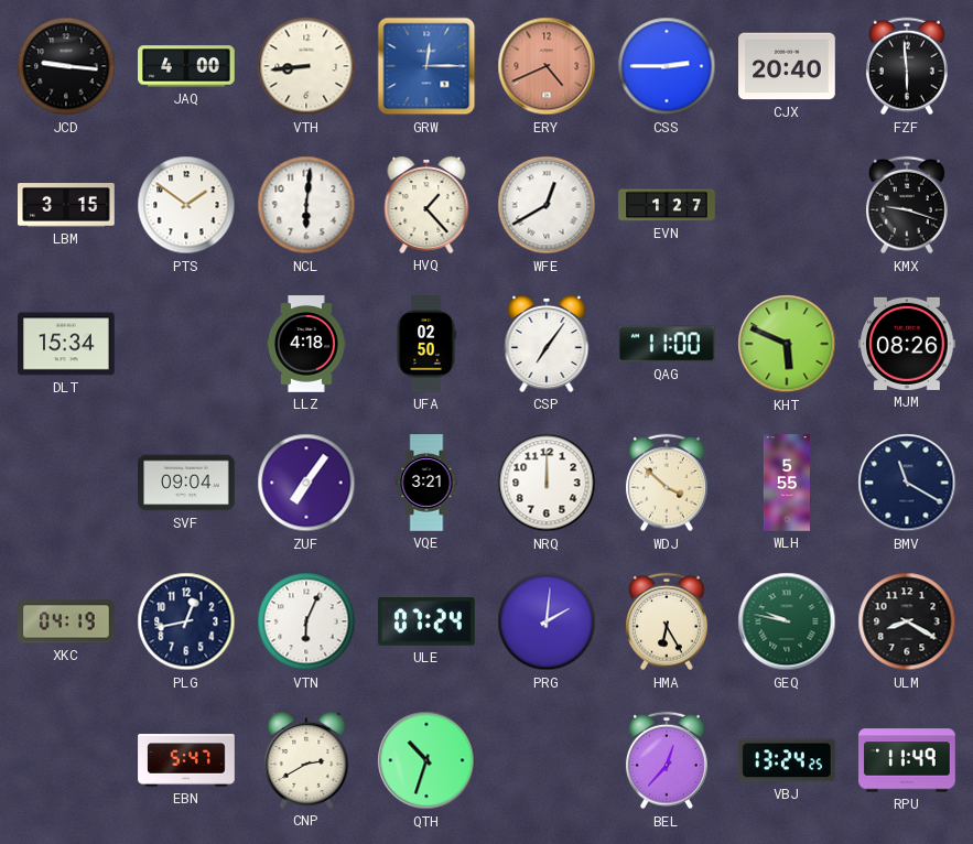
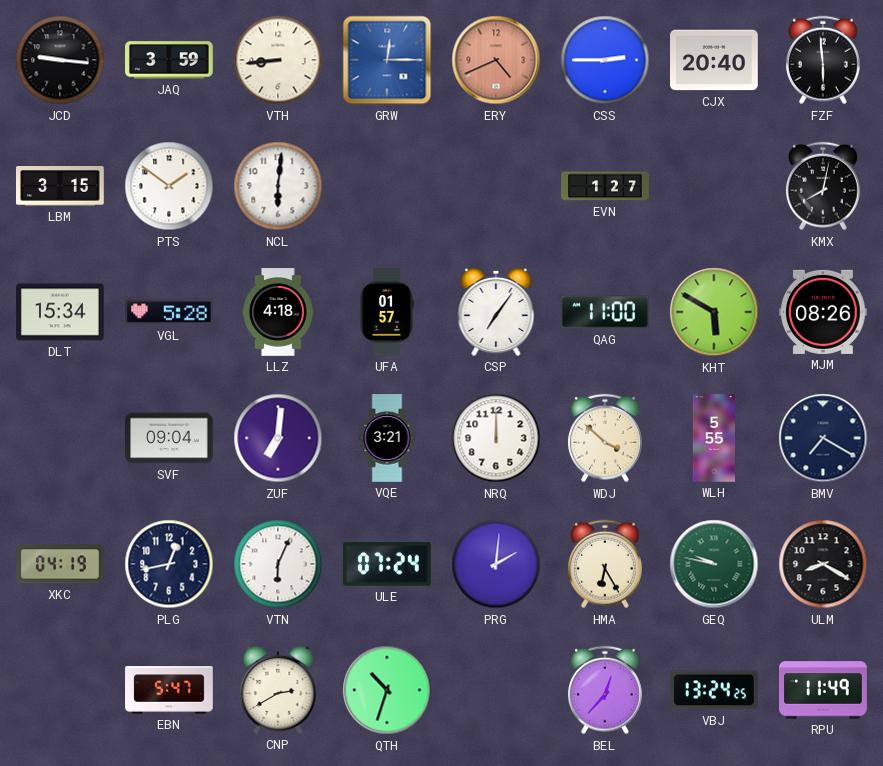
JAQ: 4:00 -> 3:59
HVQ: 1:23 -> none
WFE: 12:40 -> none
KMX: 9:18 -> 8:02
VGL: none -> 5:28
UFA: 02:50 -> 01:57
KHT: 5:49 -> 5:50
ZUF: 7:06 -> 7:01
BMV: 11:20 -> 7:20
